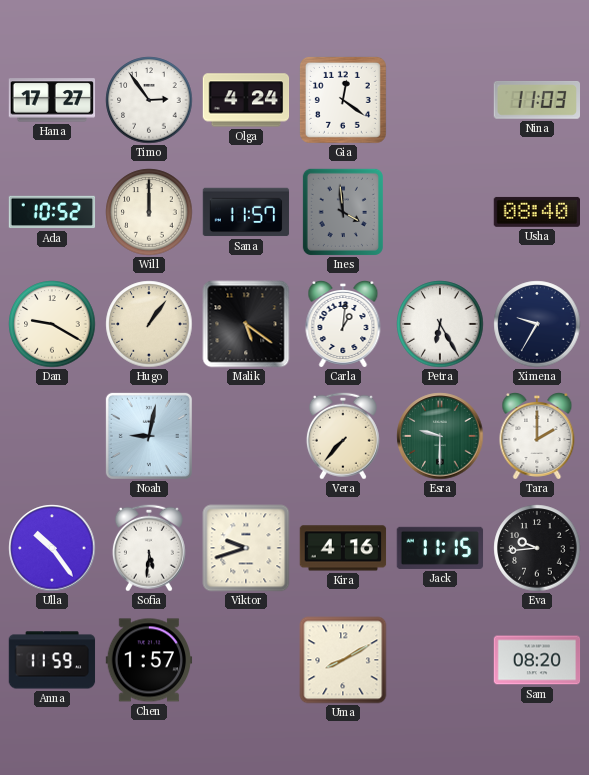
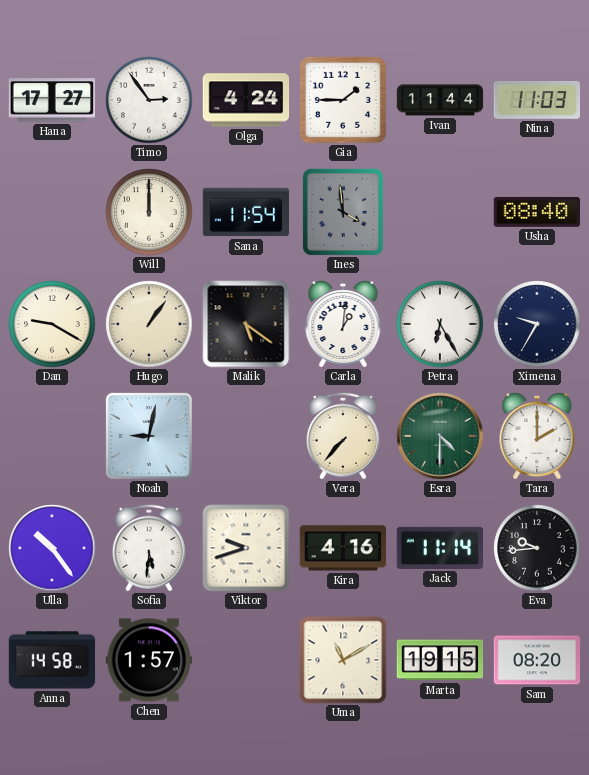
Gia: 12:21 -> 1:45
Ivan: none -> 11:44
Ada: 10:52 -> none
Sana: 11:57 -> 11:54
Esra: 9:30 -> 4:30
Jack: 11:15 -> 11:14
Anna: 11:59 -> 14:58
Uma: 8:10 -> 11:10
Marta: none -> 19:15
